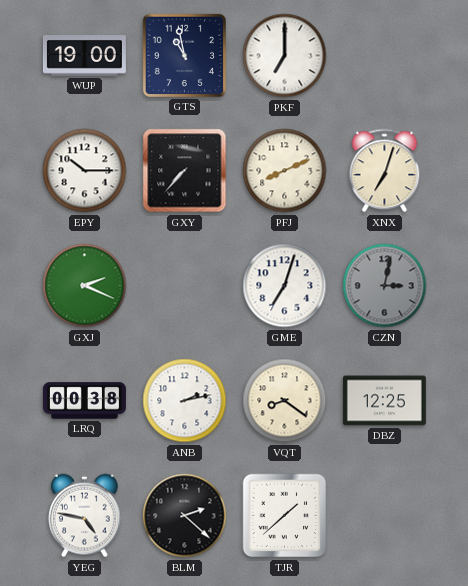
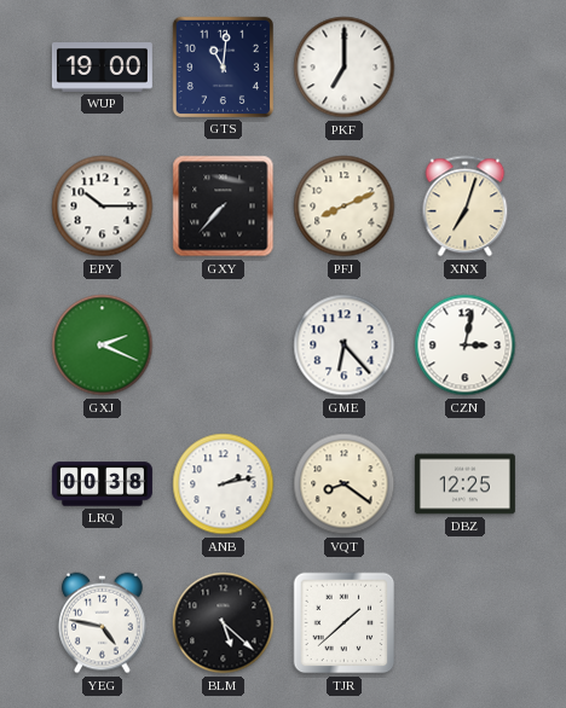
GTS: 10:58 -> 11:01
GME: 7:03 -> 6:23
CZN dial: grey -> white
BLM: 2:22 -> 5:22
